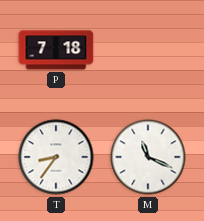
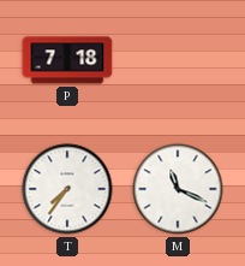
T: 8:36 -> 7:36
